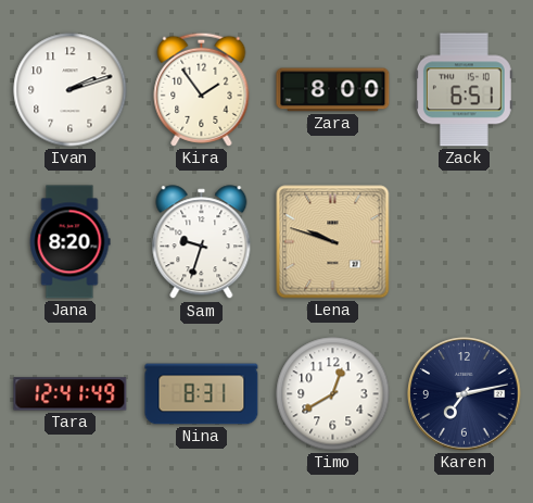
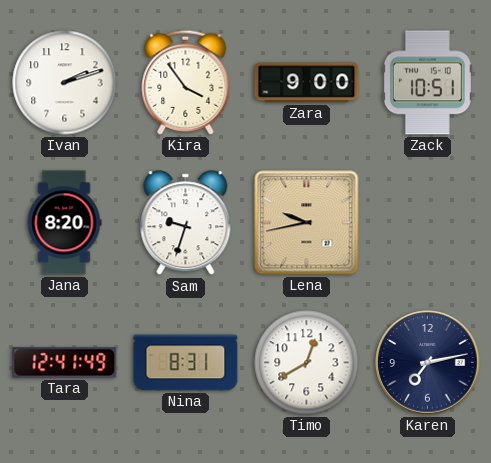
Kira: 1:54 -> 3:54
Zara: 8:00 -> 9:00
Zack: 6:51 -> 10:51
Lena: 9:48 -> 9:43
